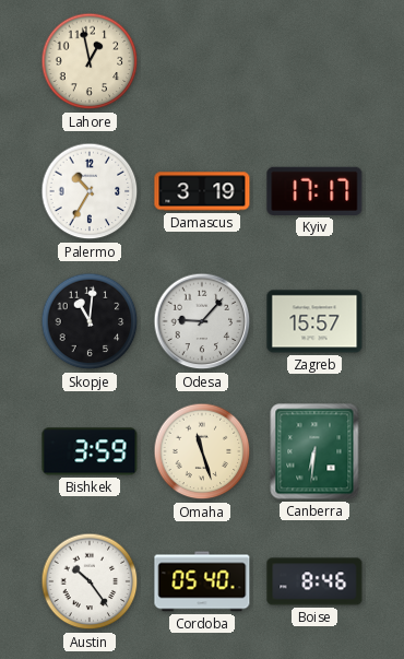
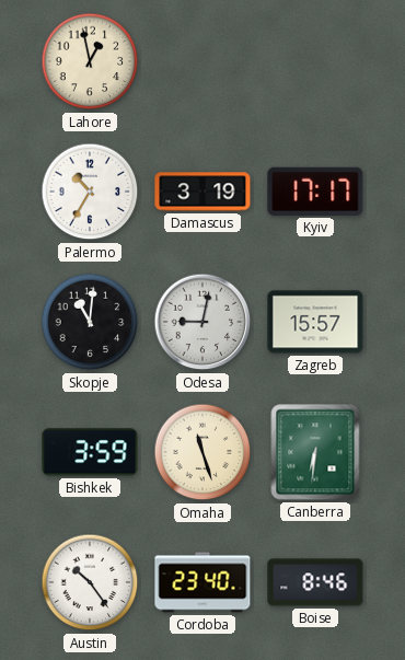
Odesa: 9:07 -> 9:02
Cordoba: 05:40 -> 23:40
